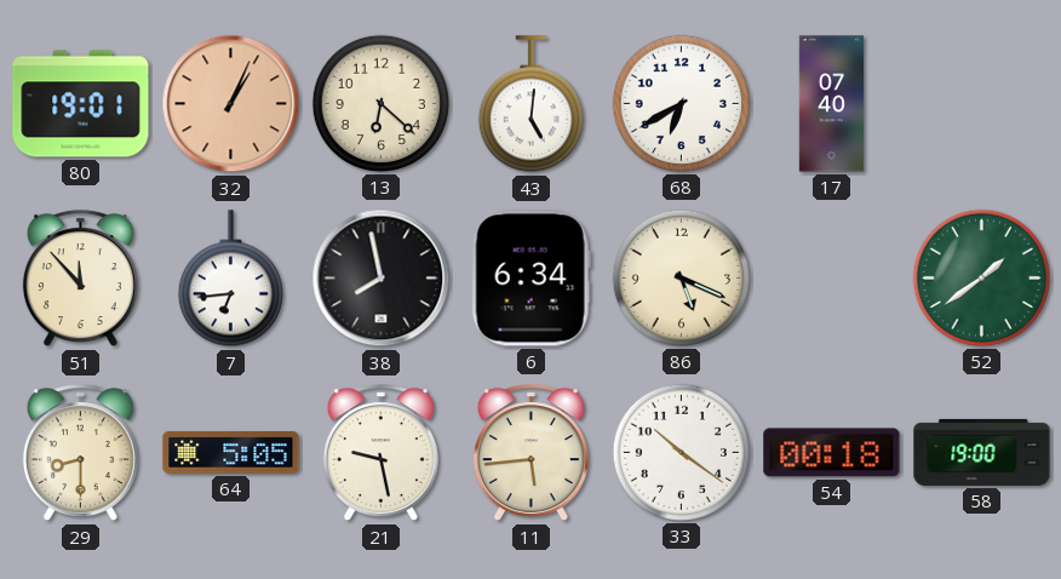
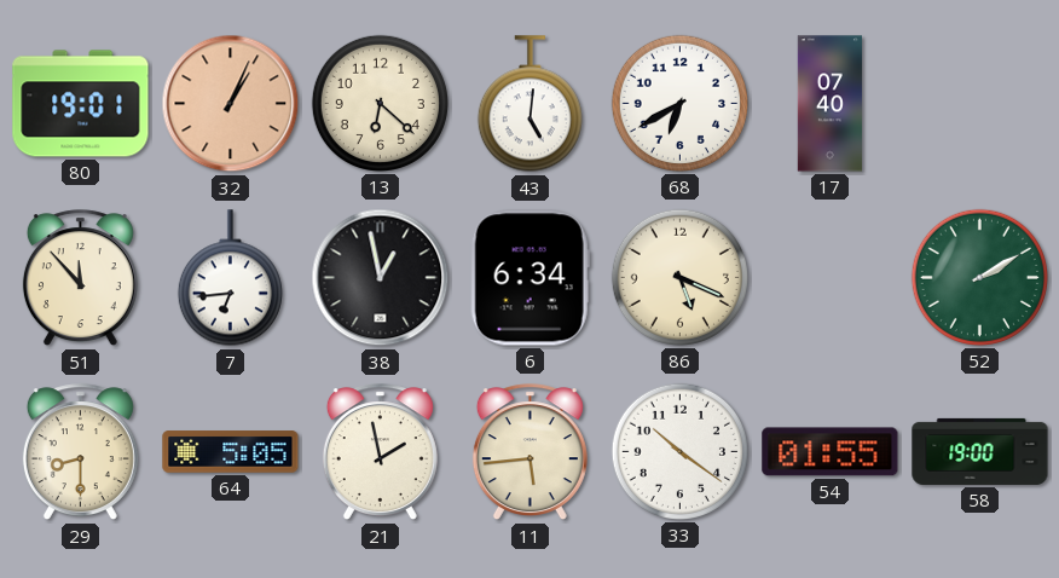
38: 7:58 -> 12:58
52: 1:39 -> 2:10
21: 9:28 -> 1:58
54: 00:18 -> 01:55
